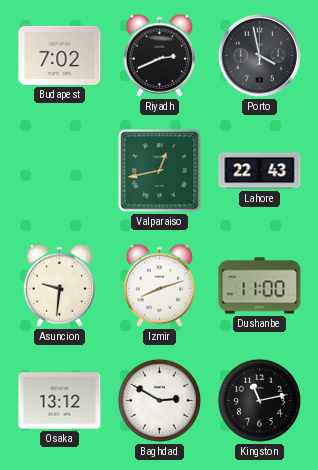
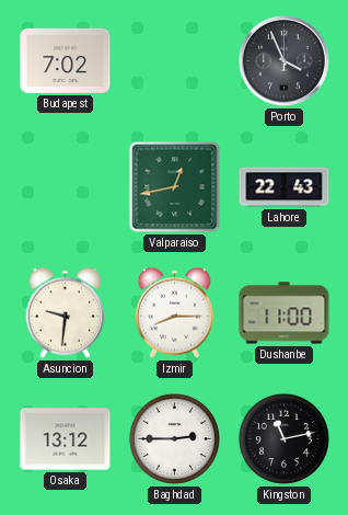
Riyadh: 2:41 -> none
Porto: 3:58 -> 3:56
Izmir: 8:12 -> 8:15
Baghdad: 2:50 -> 2:45
